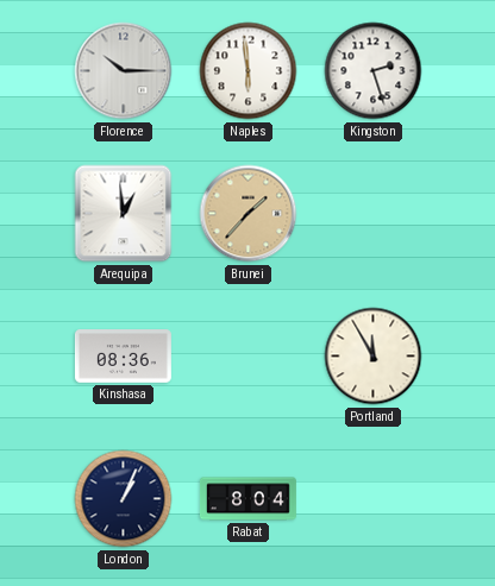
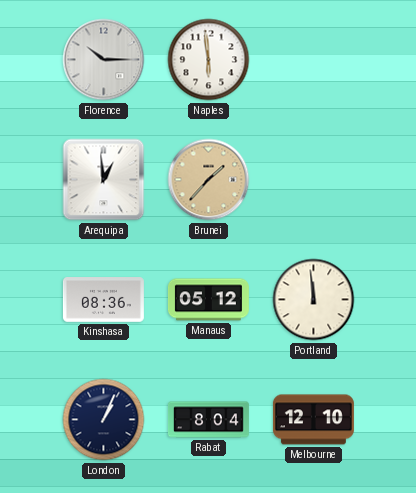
Kingston: 2:27 -> none
Manaus: none -> 05:12
Portland: 11:55 -> 11:59
Melbourne: none -> 12:10
